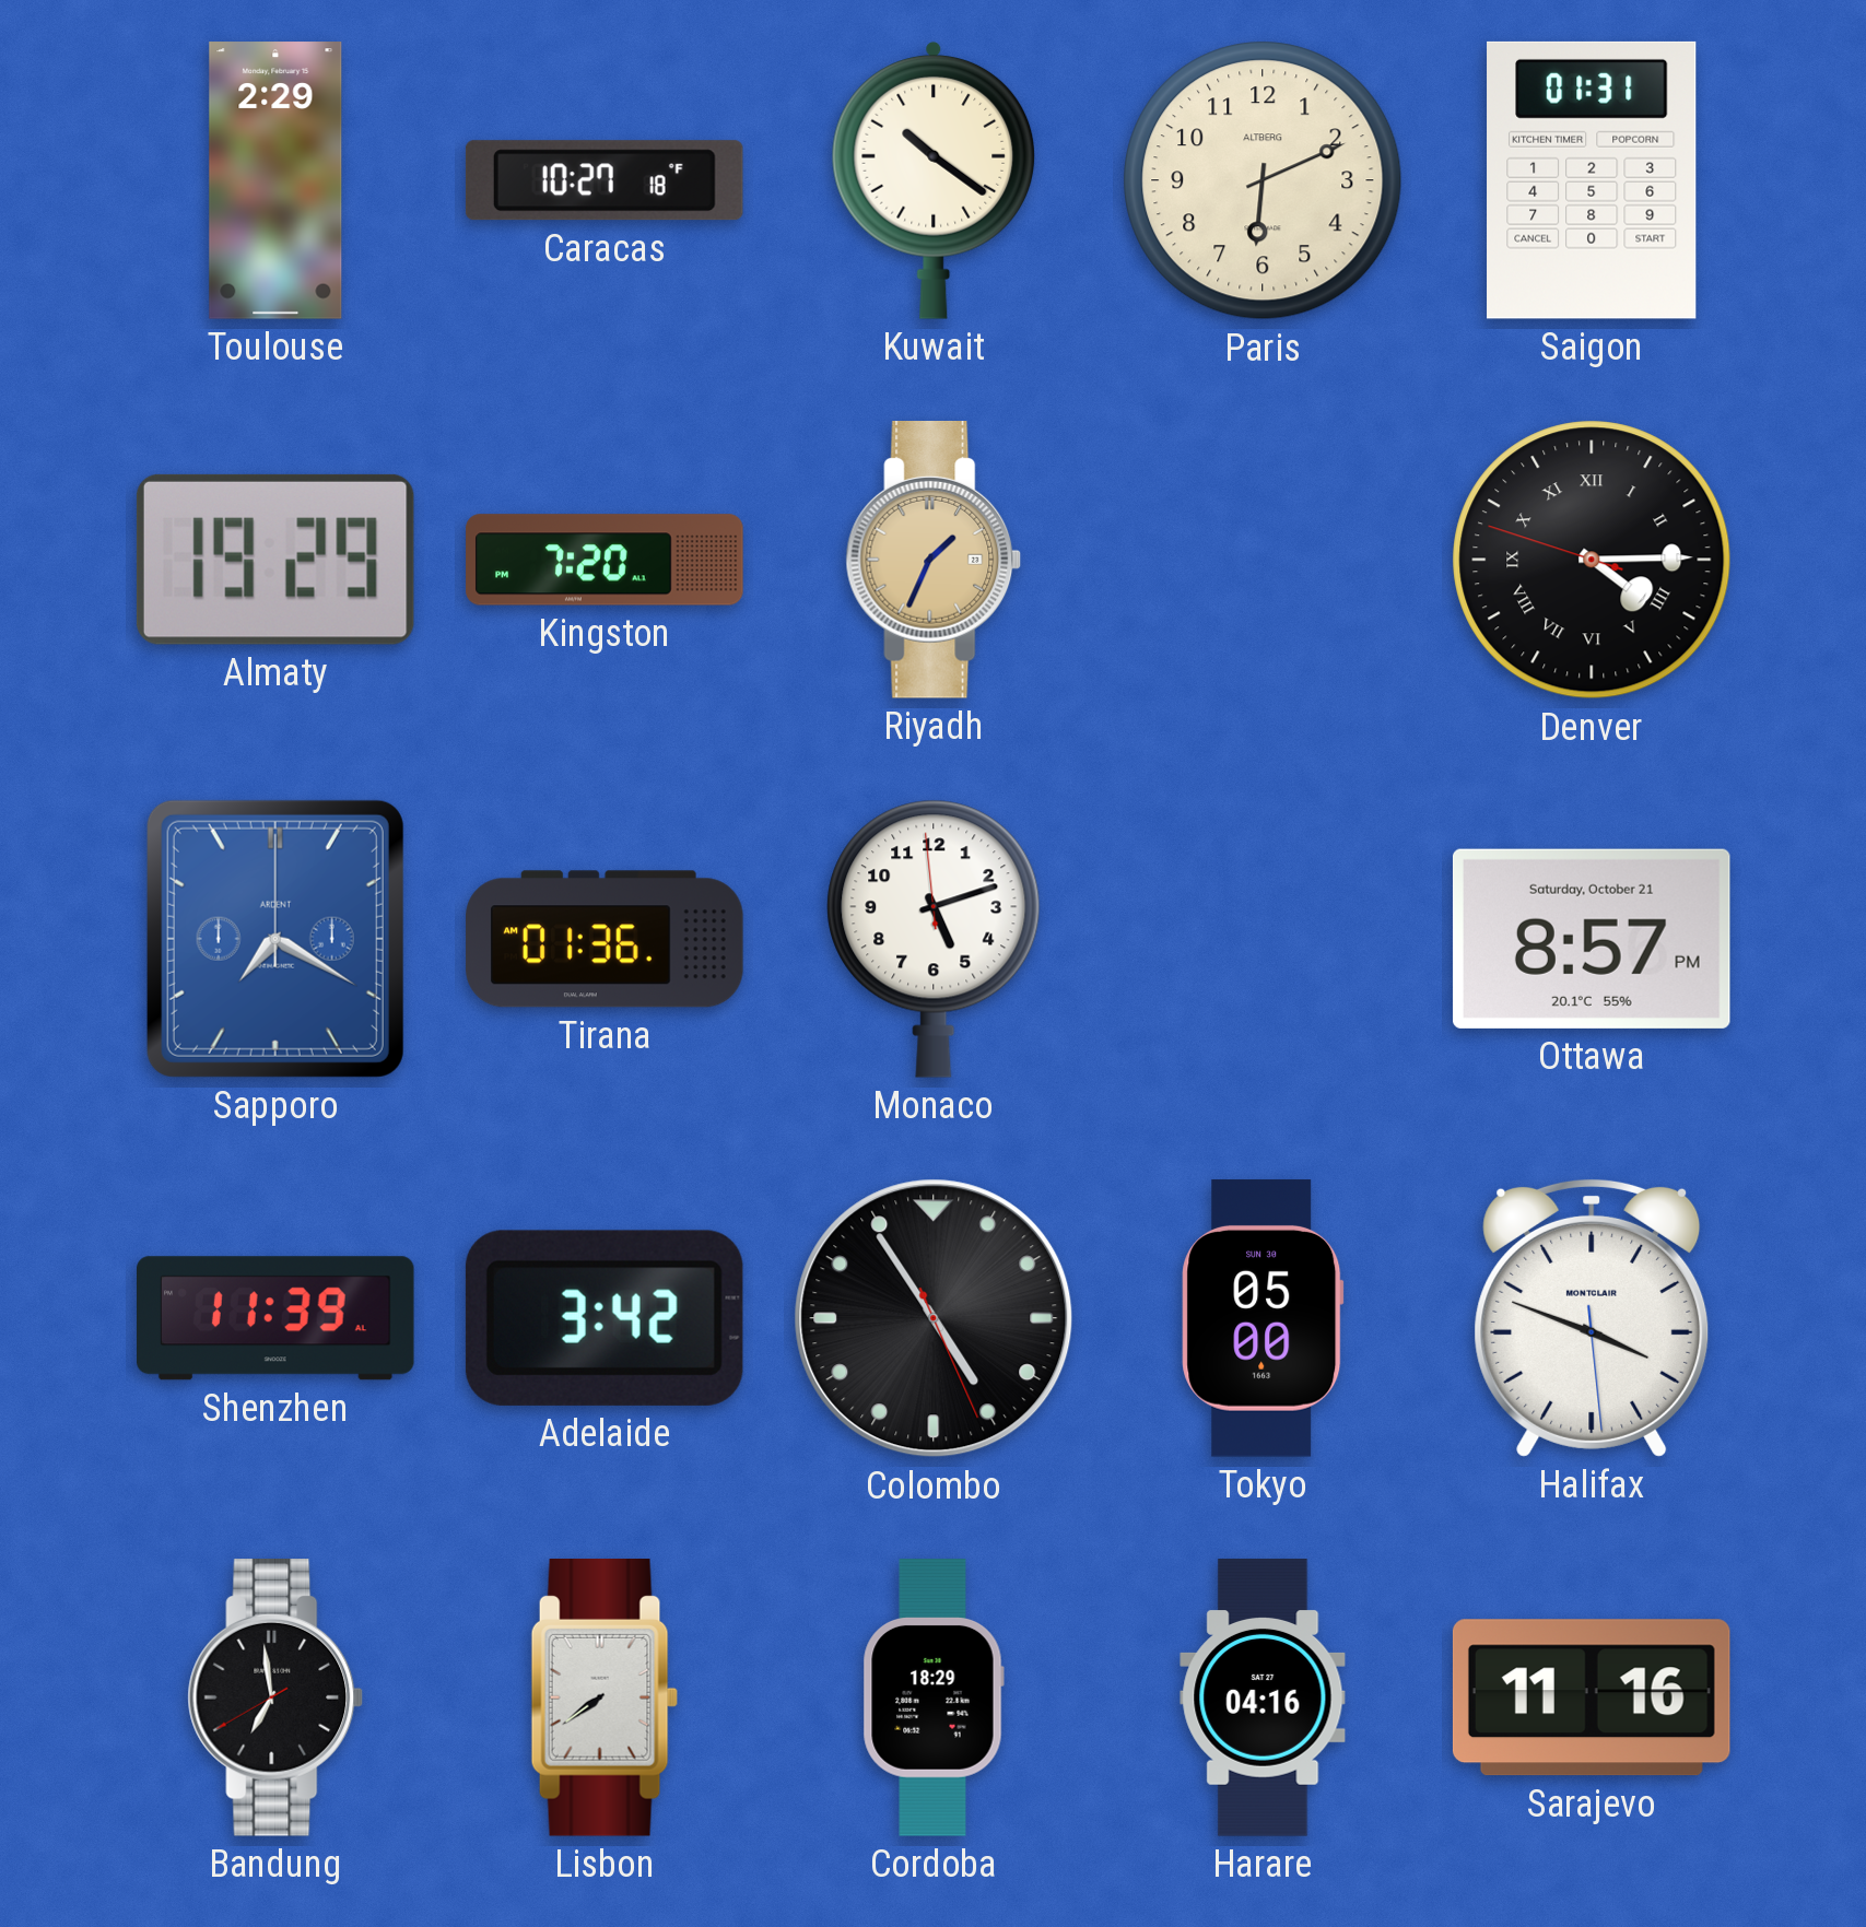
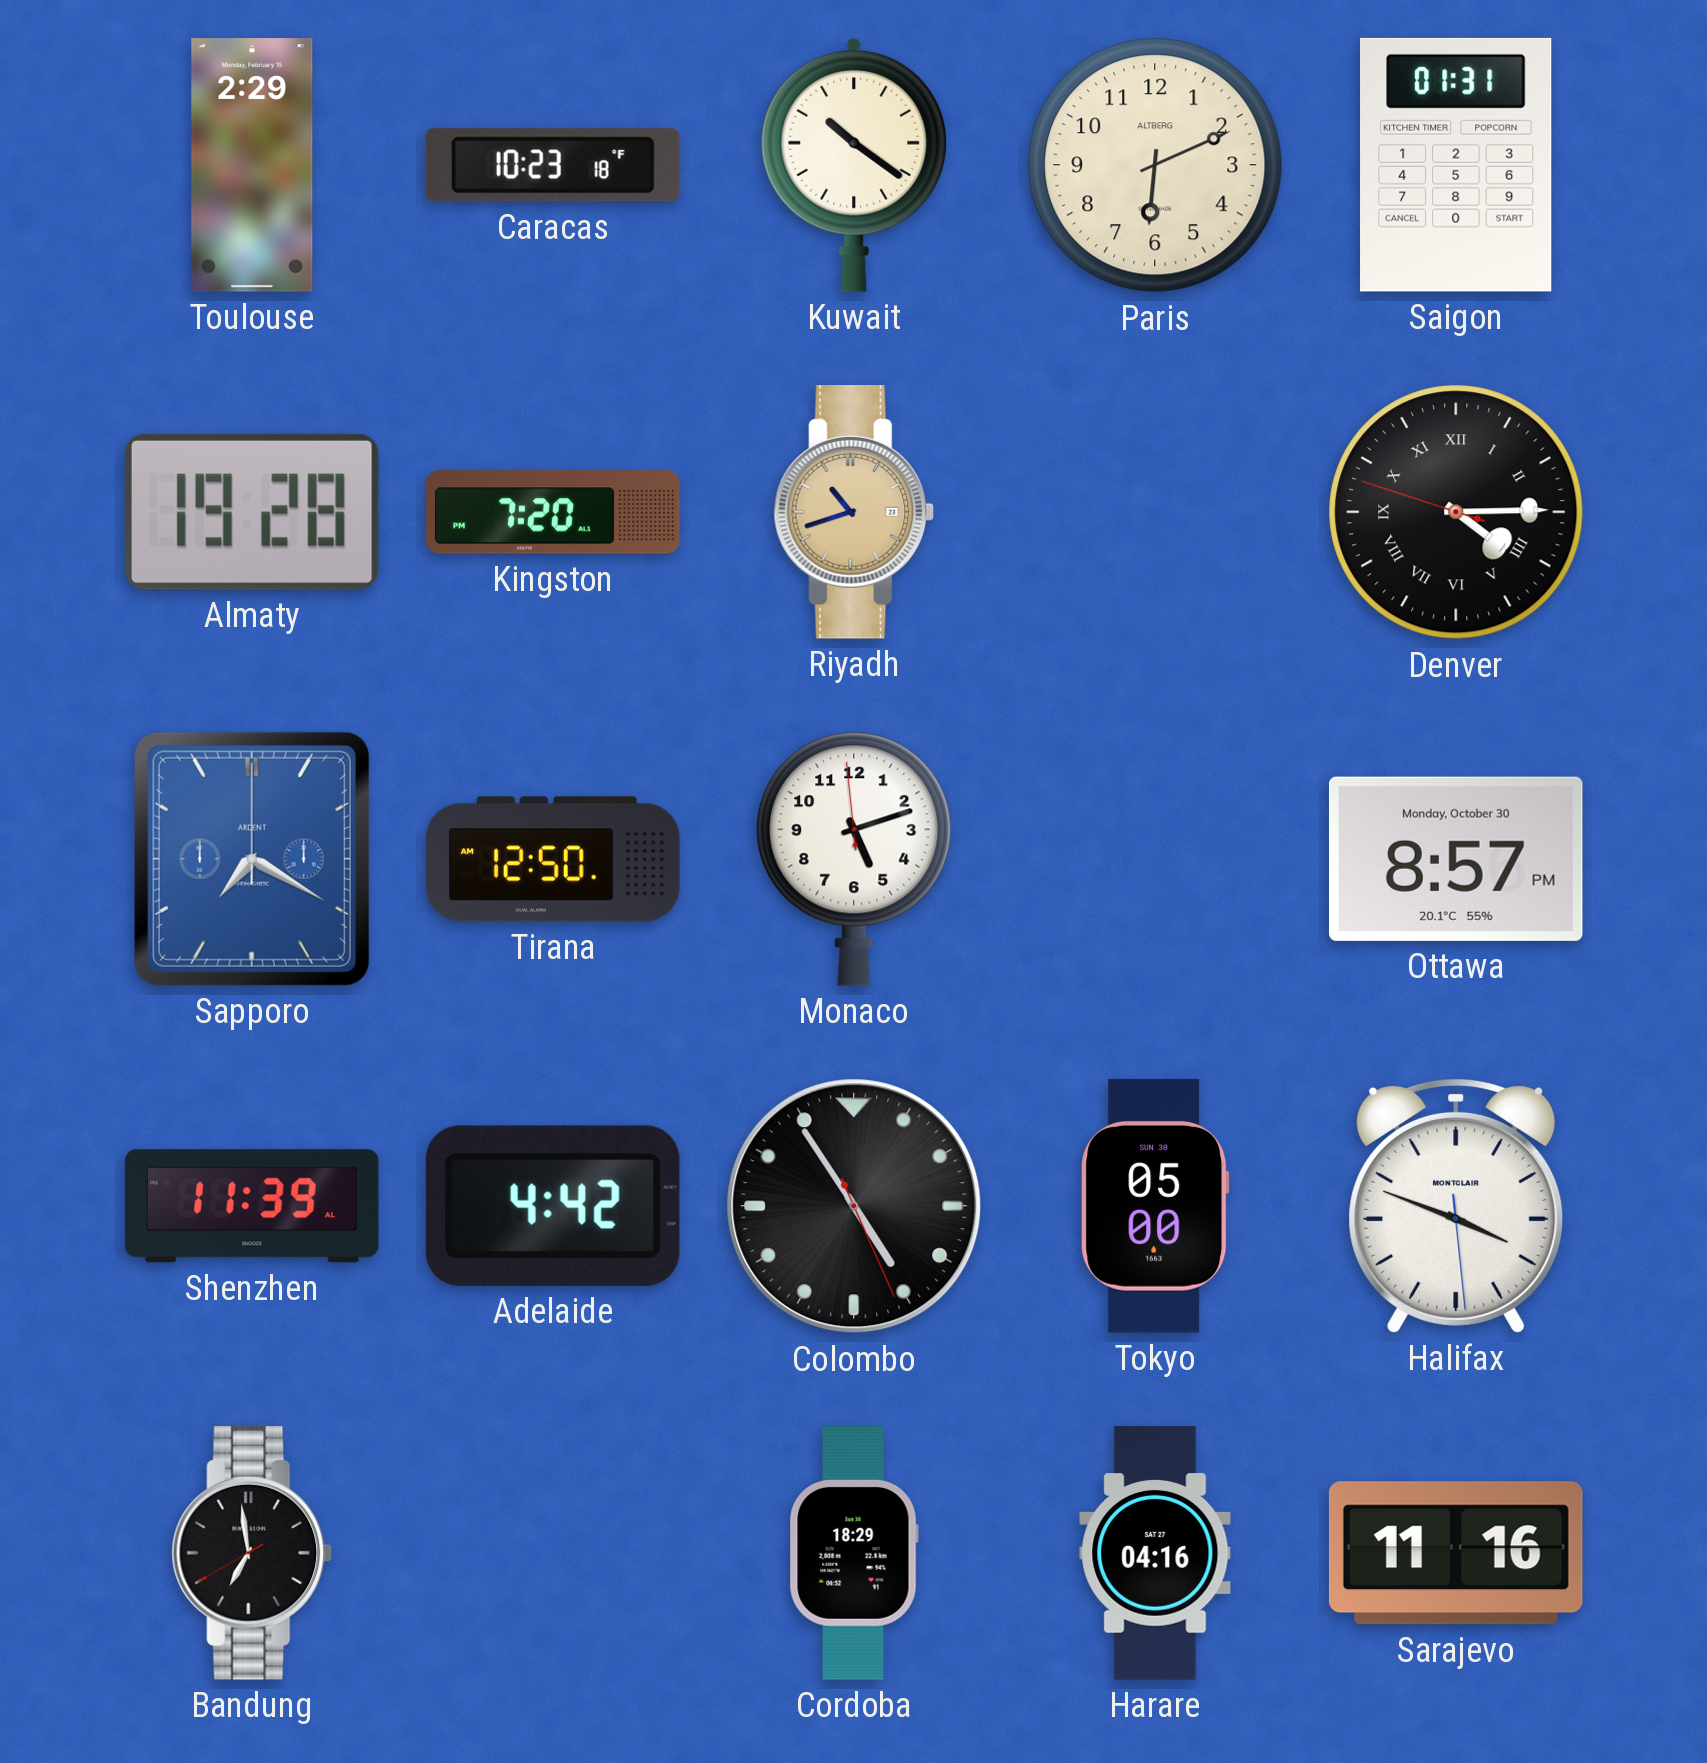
Caracas: 10:27 -> 10:23
Almaty: 19:29 -> 19:28
Riyadh: 1:34 -> 10:42
Tirana: 01:36 -> 12:50
Ottawa date: Saturday, October 21 -> Monday, October 30
Adelaide: 3:42 -> 4:42
Lisbon: 7:39 -> none
